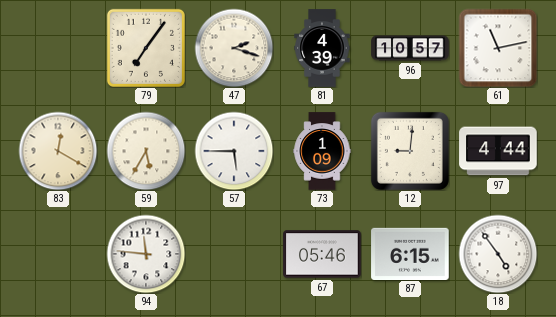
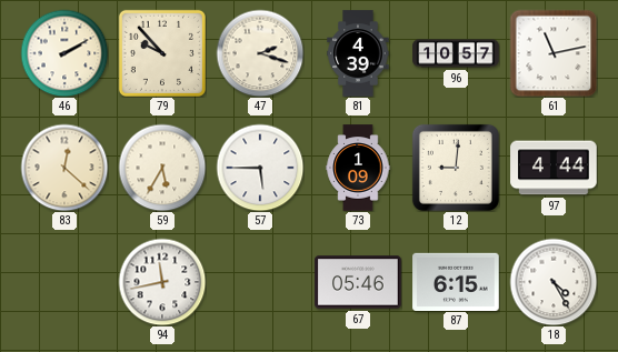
46: none -> 2:10
79: 7:06 -> 9:53
83: 12:20 -> 12:22
94: 11:46 -> 11:43
18: 4:54 -> 4:25
